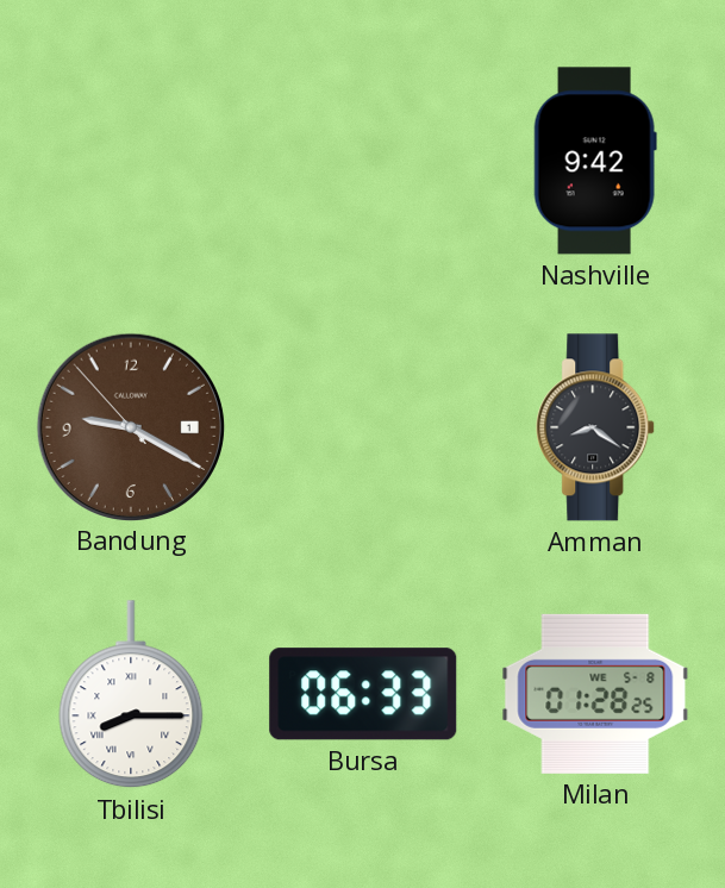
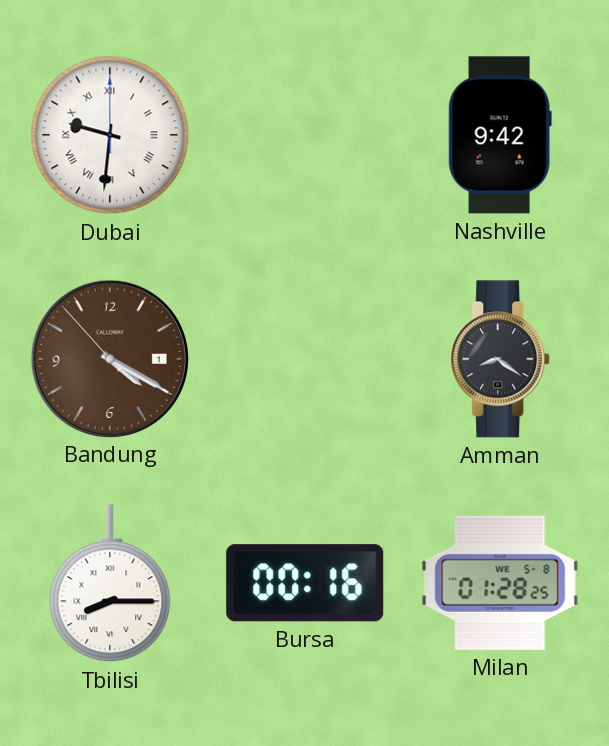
Dubai: none -> 9:31
Bandung: 9:19 -> 4:19
Bursa: 06:33 -> 00:16
